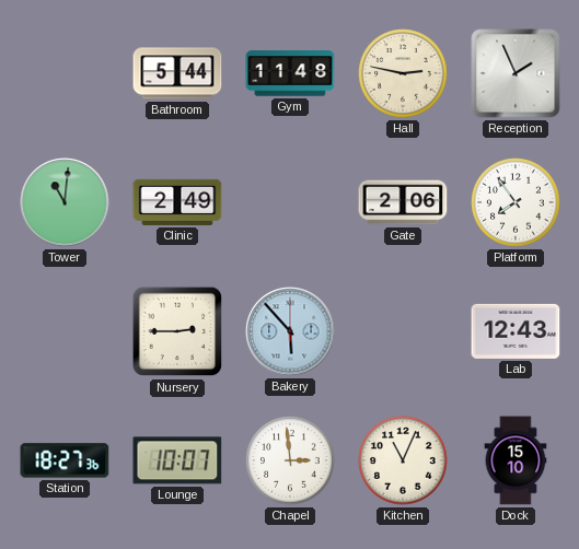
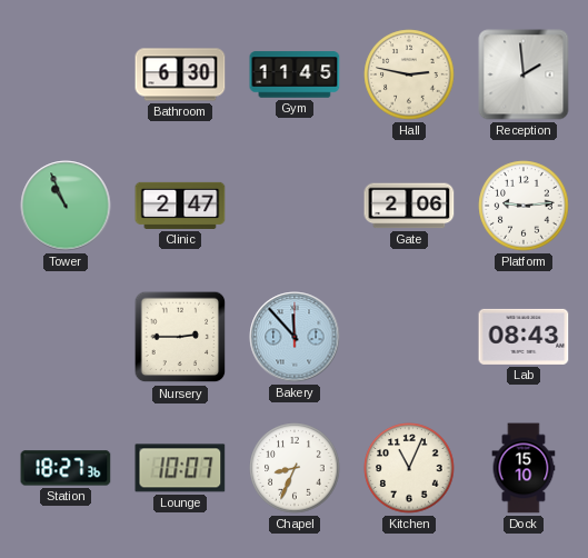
Bathroom: 5:44 -> 6:30
Gym: 11:48 -> 11:45
Reception: 1:56 -> 1:59
Tower: 11:01 -> 10:56
Clinic: 2:49 -> 2:47
Platform: 7:54 -> 9:14
Bakery: 5:53 -> 11:53
Lab: 12:43 -> 08:43
Chapel: 2:59 -> 8:34
